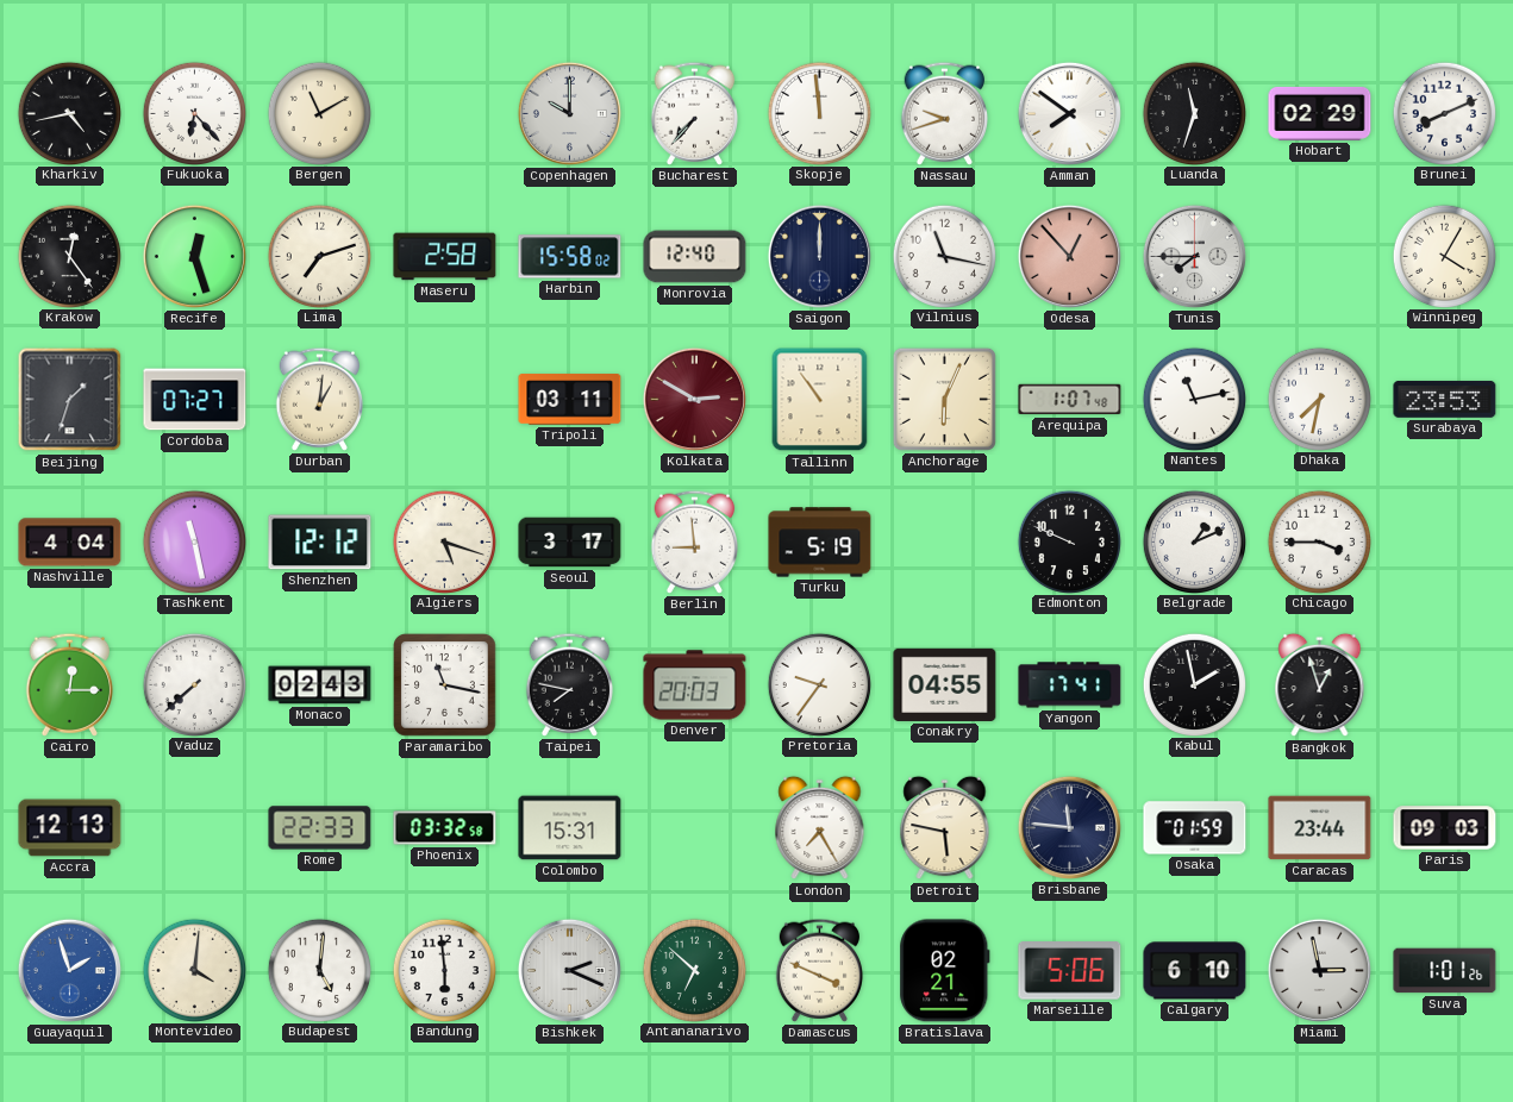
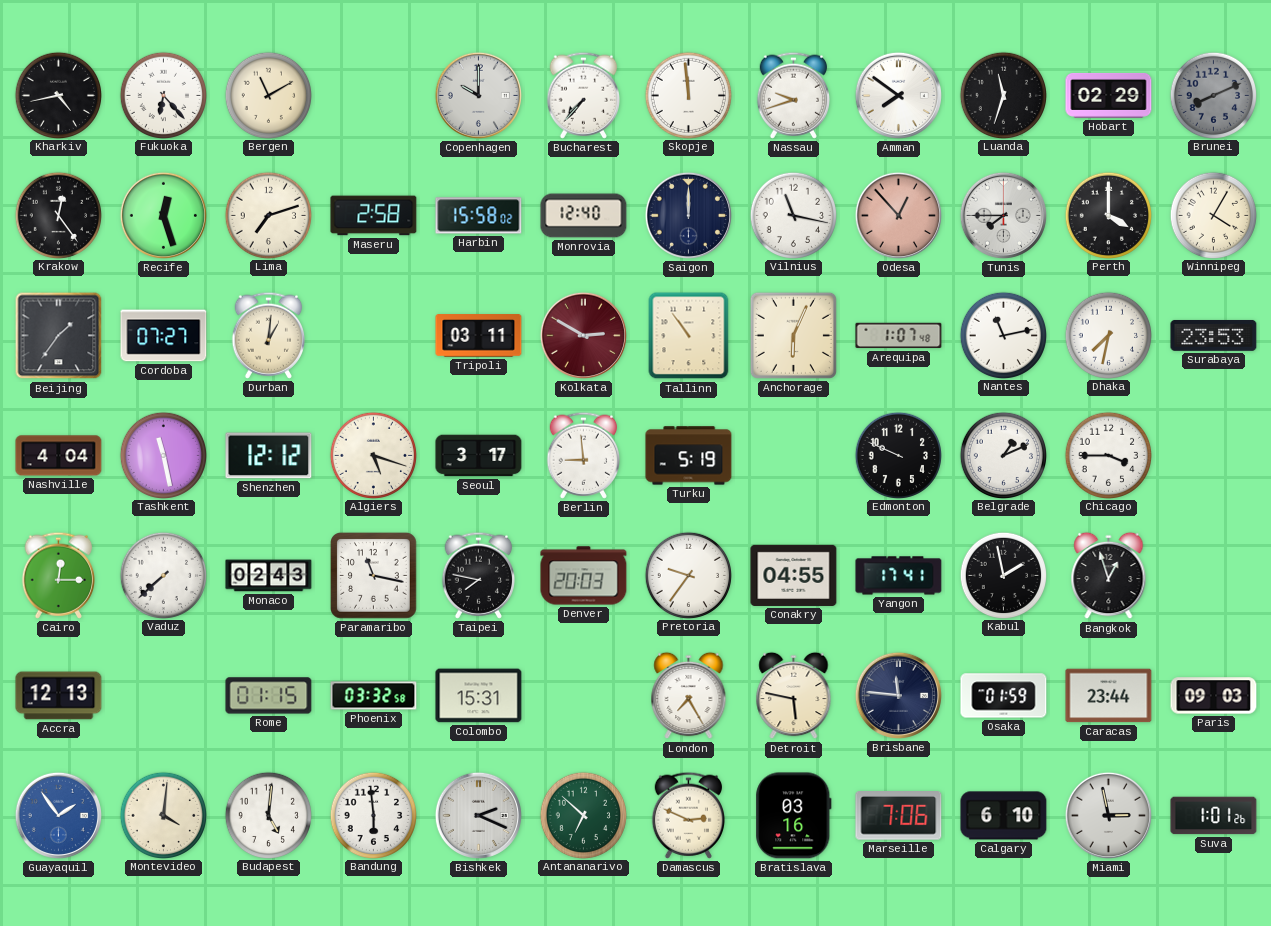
Brunei dial: white -> grey
Perth: none -> 4:00
Beijing: 1:33 -> 1:36
Rome: 22:33 -> 01:15
Guayaquil: 1:57 -> 1:54
Damascus: 3:49 -> 2:49
Bratislava: 02:21 -> 03:16
Marseille: 5:06 -> 7:06
